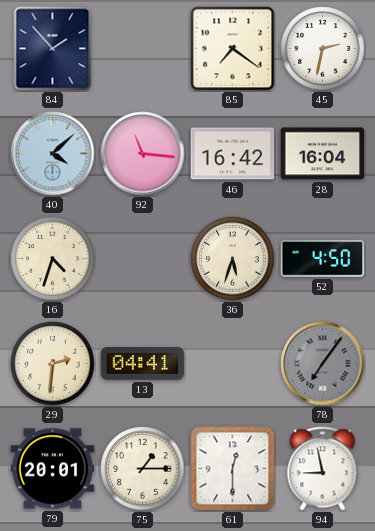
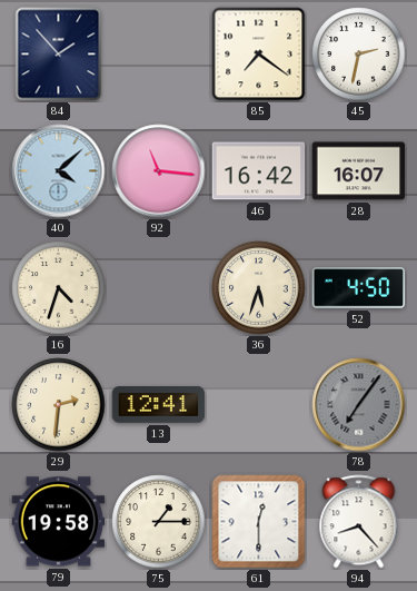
28: 16:04 -> 16:07
13: 04:41 -> 12:41
79: 20:01 -> 19:58
94: 8:58 -> 8:23
